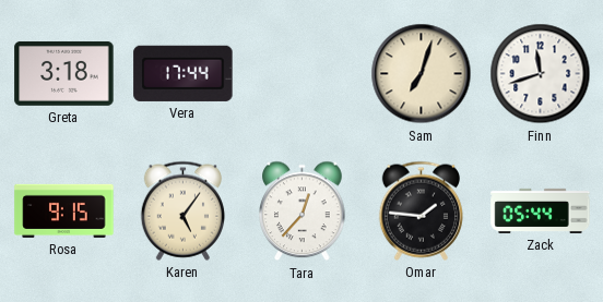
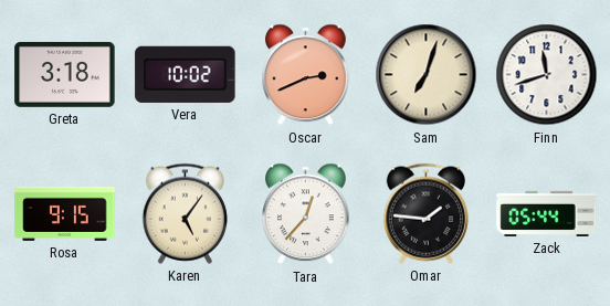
Vera: 17:44 -> 10:02
Oscar: none -> 2:41
